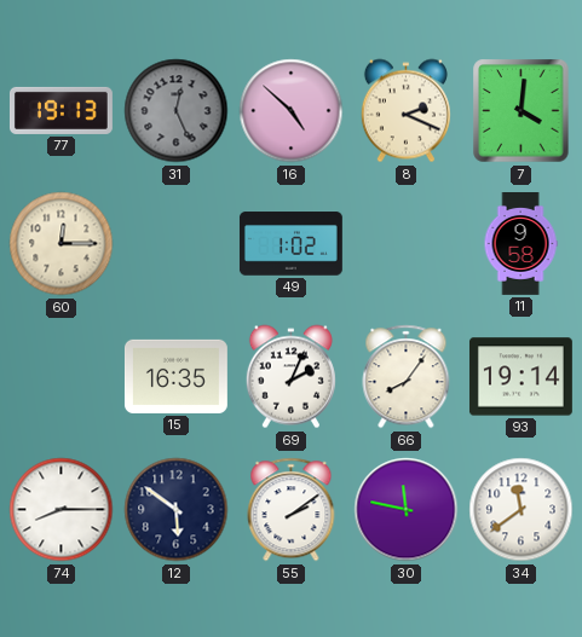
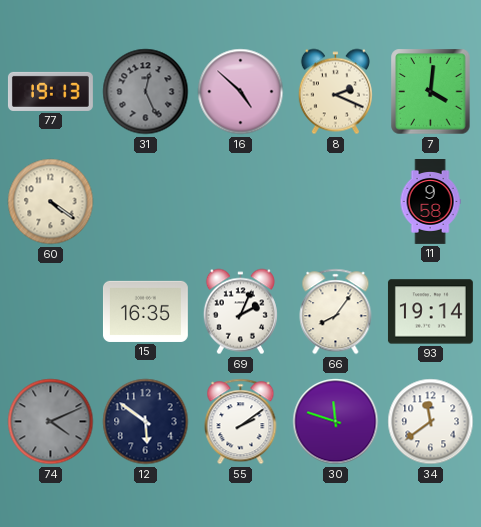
60: 12:15 -> 4:21
49: 1:02 -> none
74: 8:15 -> 4:11
74 dial: white -> grey
30: 11:47 -> 11:48
